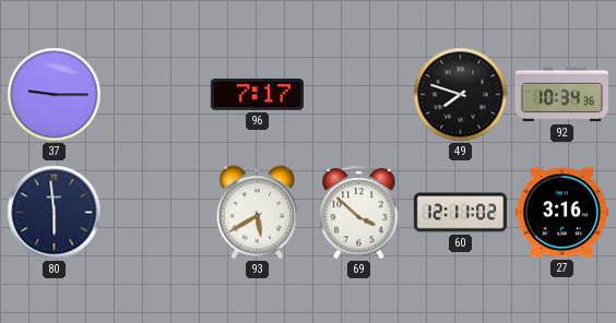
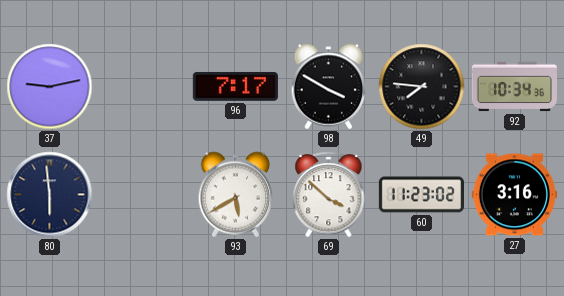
37: 9:15 -> 9:13
98: none -> 3:50
49: 7:48 -> 7:46
60: 12:11 -> 11:23
